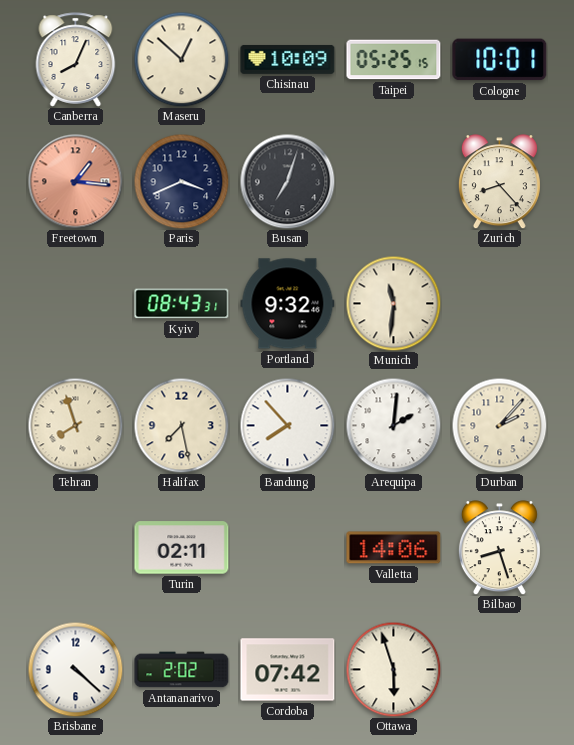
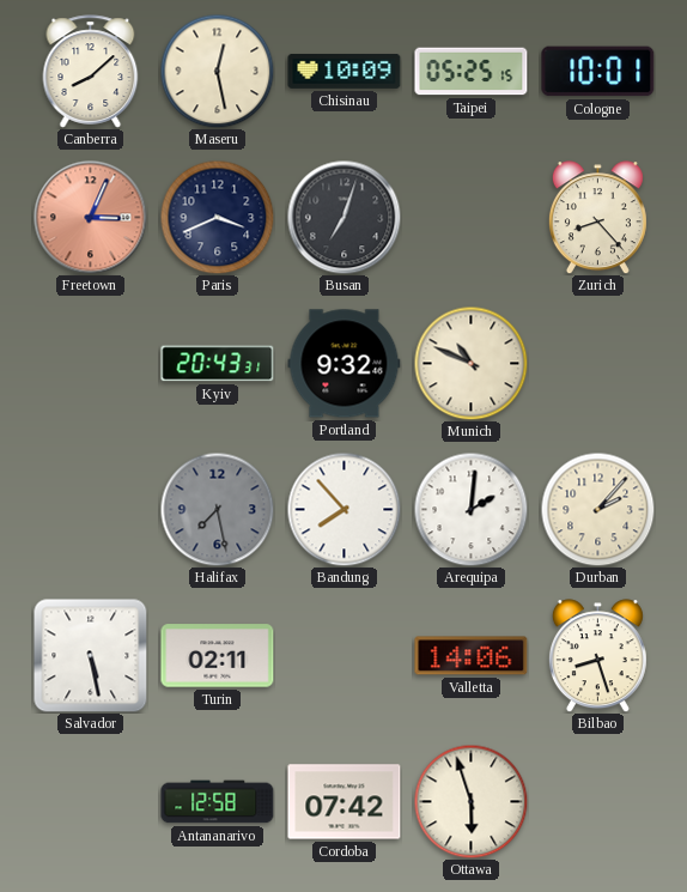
Canberra: 8:04 -> 8:08
Maseru: 12:52 -> 12:28
Freetown: 1:16 -> 3:04
Kyiv: 08:43 -> 20:43
Munich: 11:31 -> 10:49
Tehran: 7:57 -> none
Halifax dial: cream -> grey
Salvador: none -> 5:28
Brisbane: 4:22 -> none
Antananarivo: 2:02 -> 12:58
